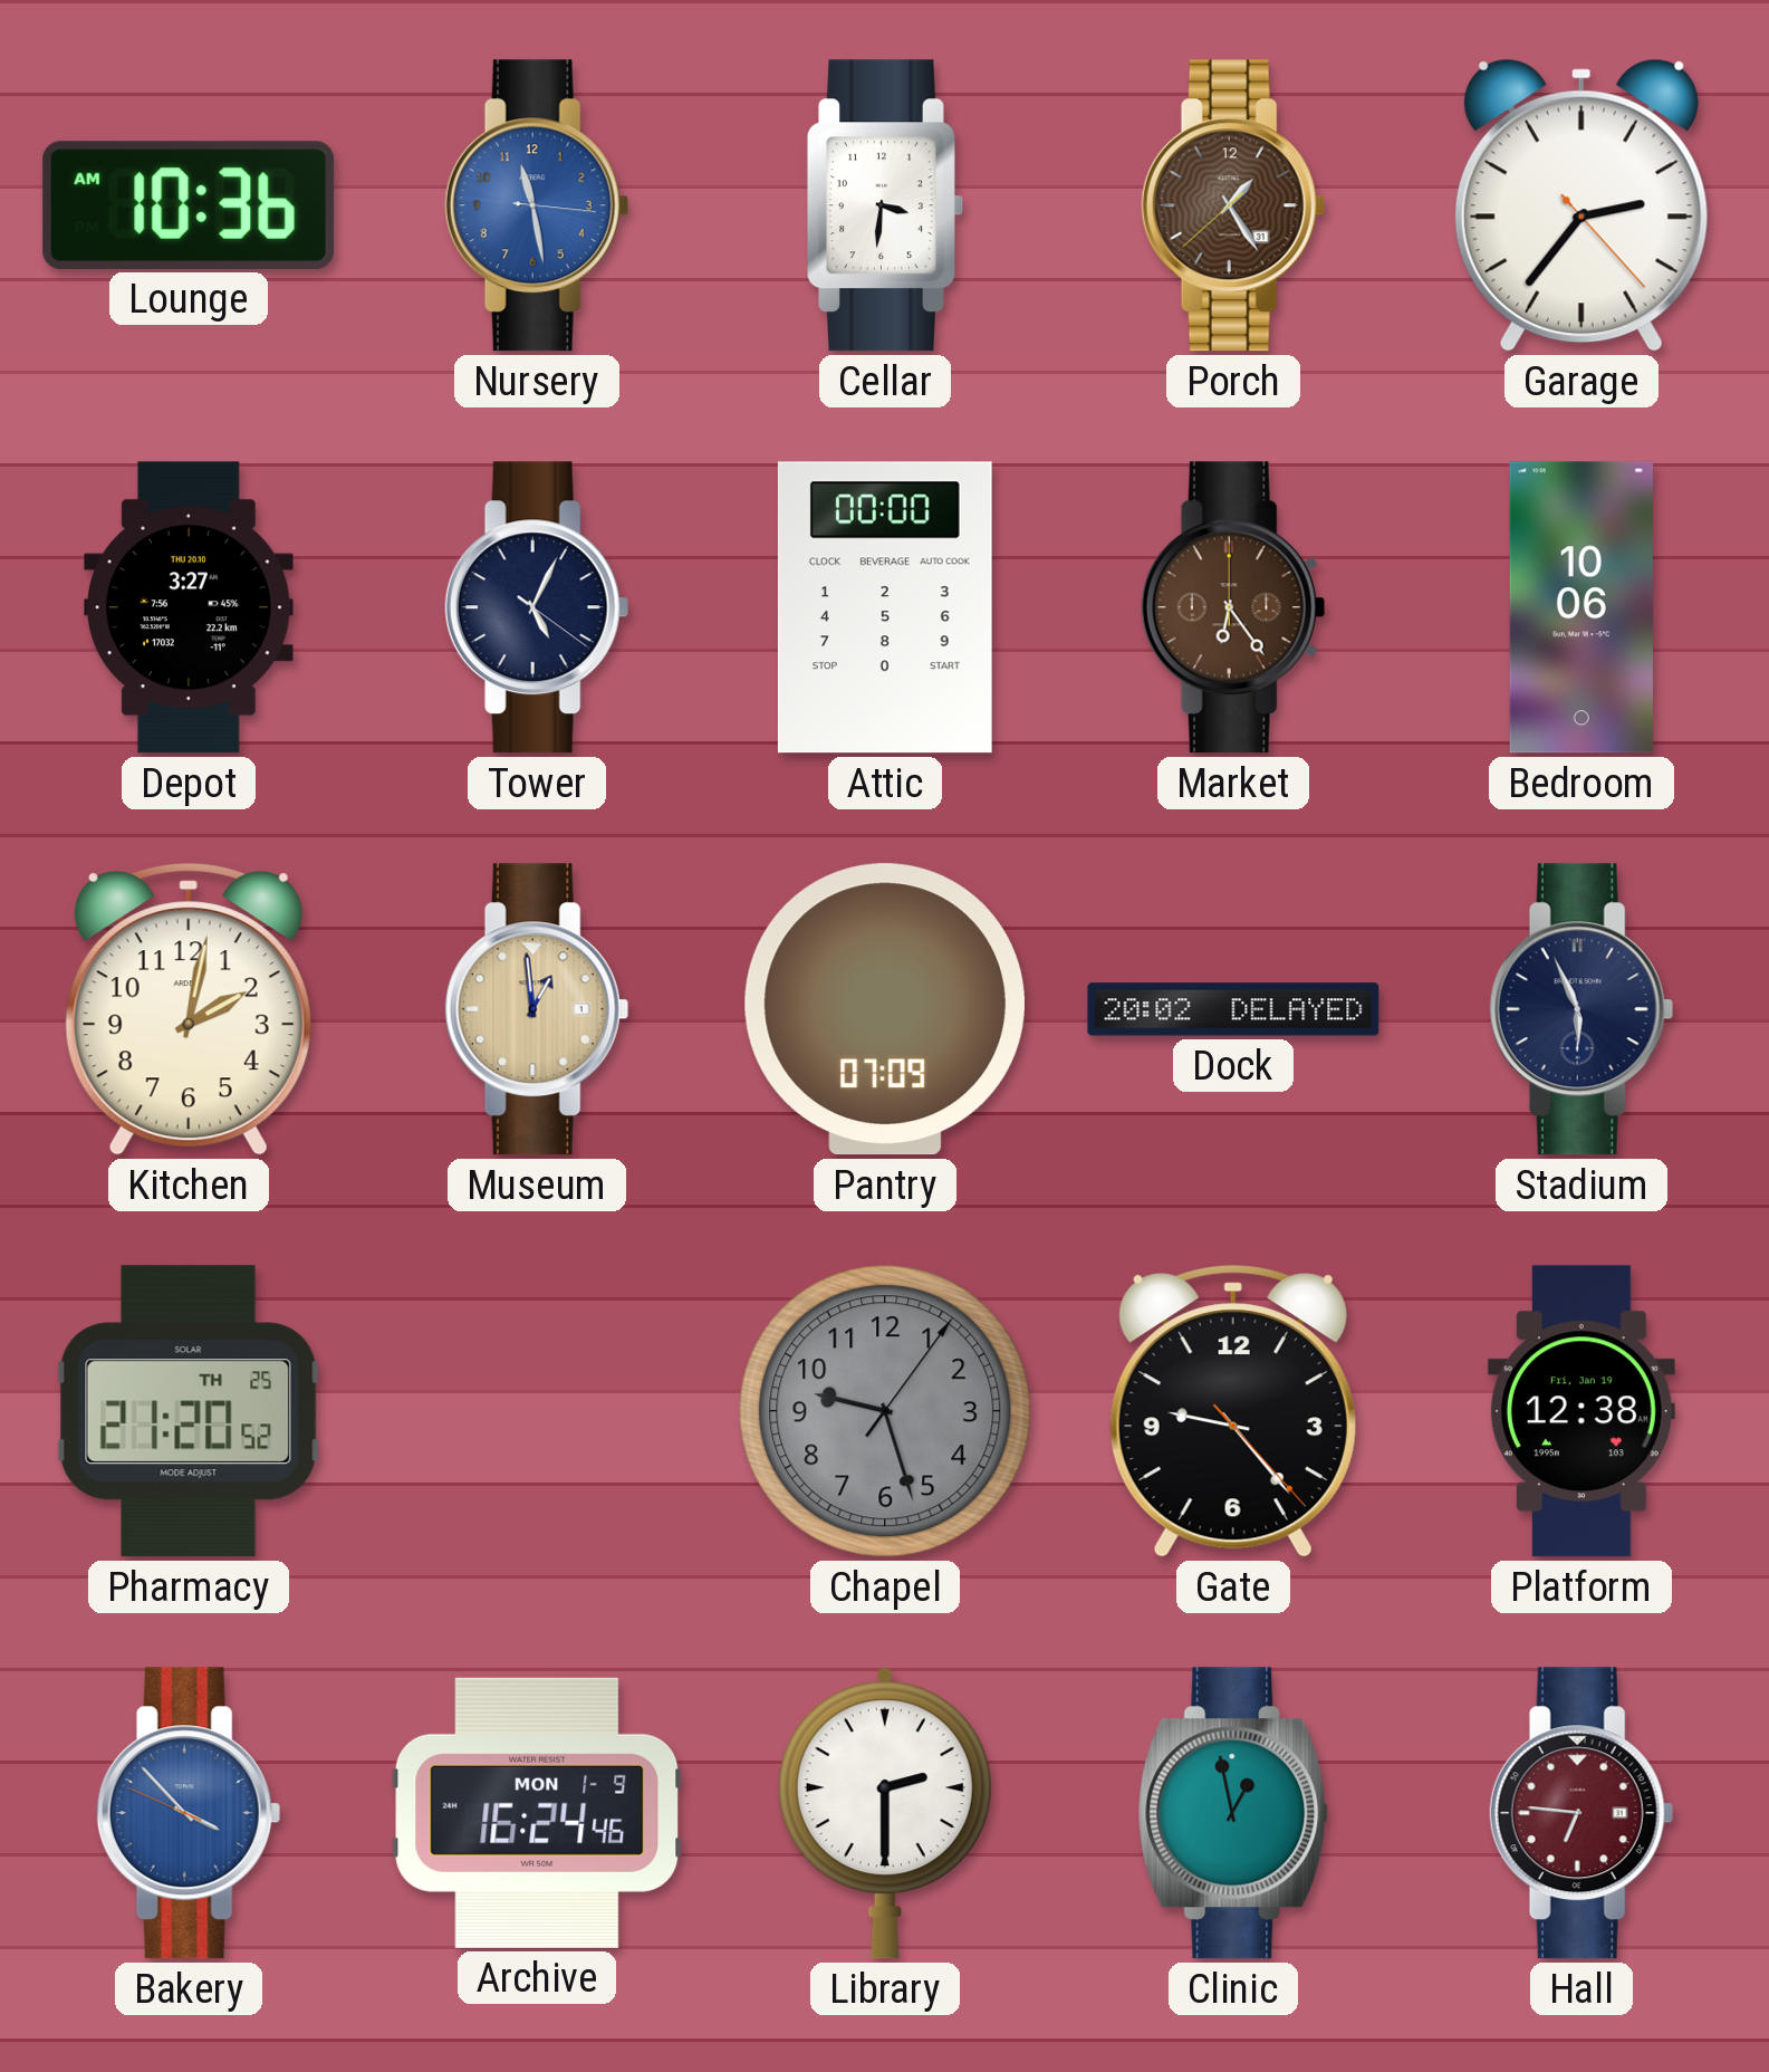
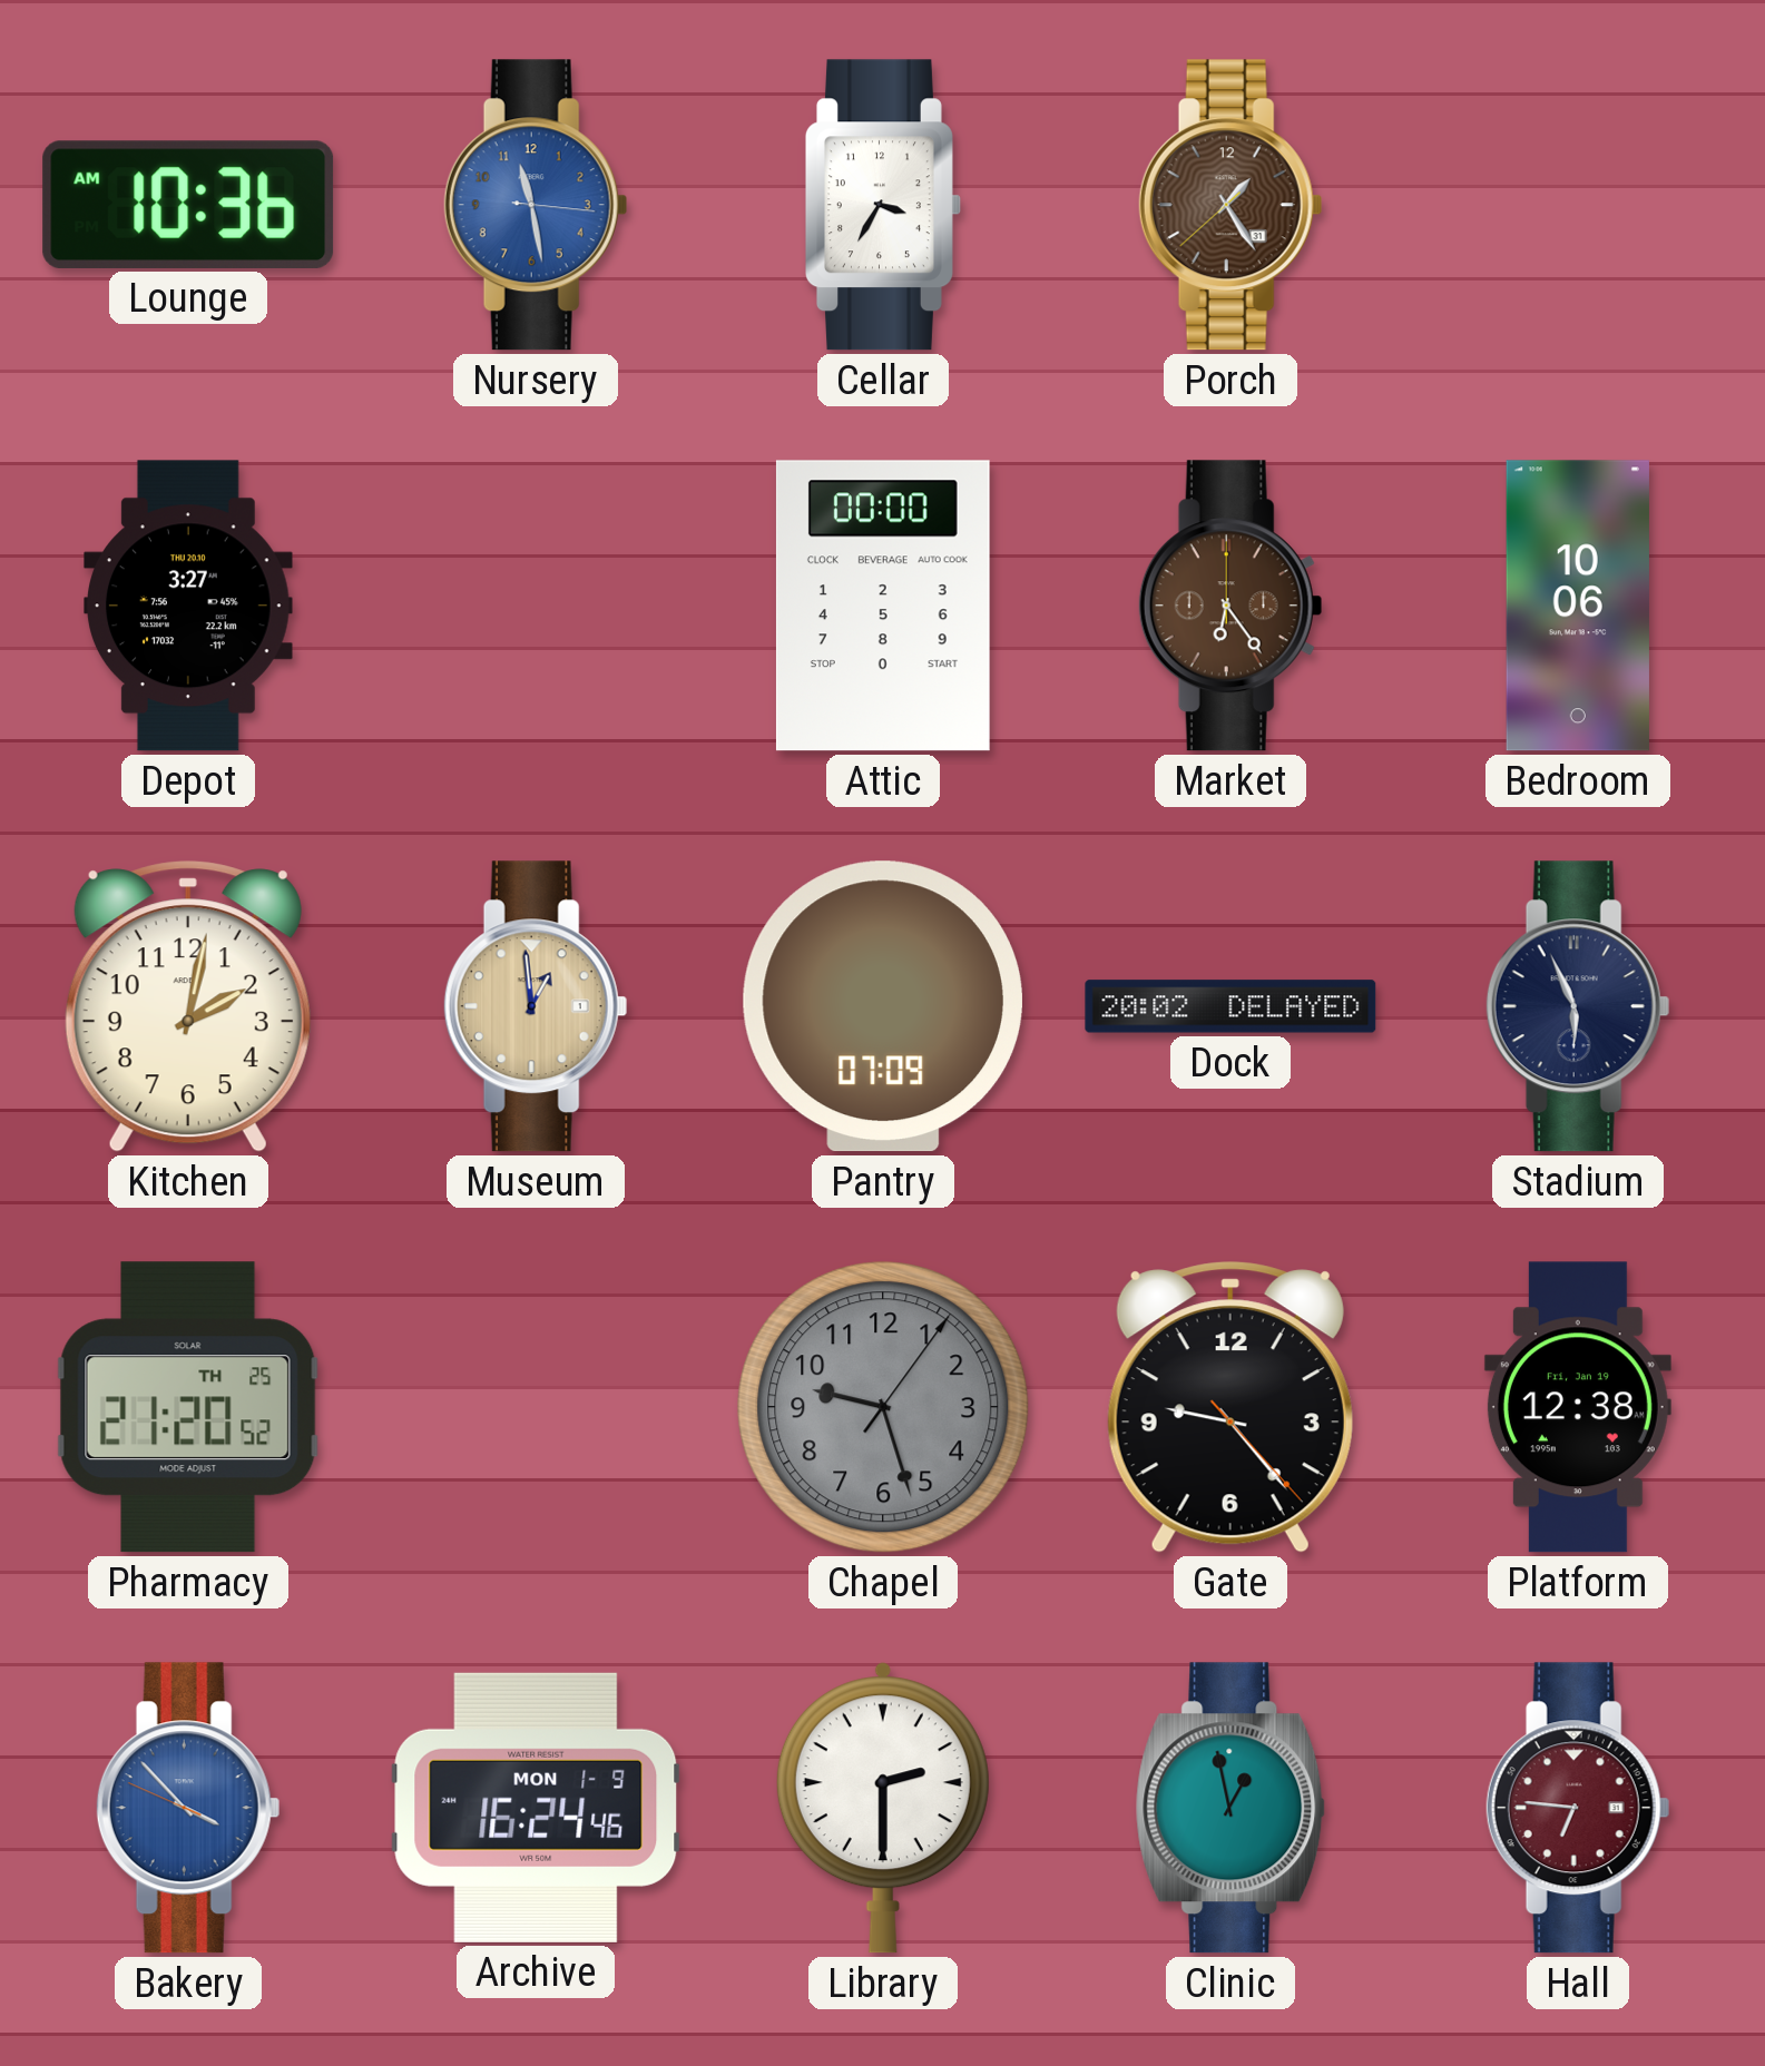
Cellar: 3:31 -> 3:35
Garage: 2:36 -> none
Tower: 5:04 -> none
